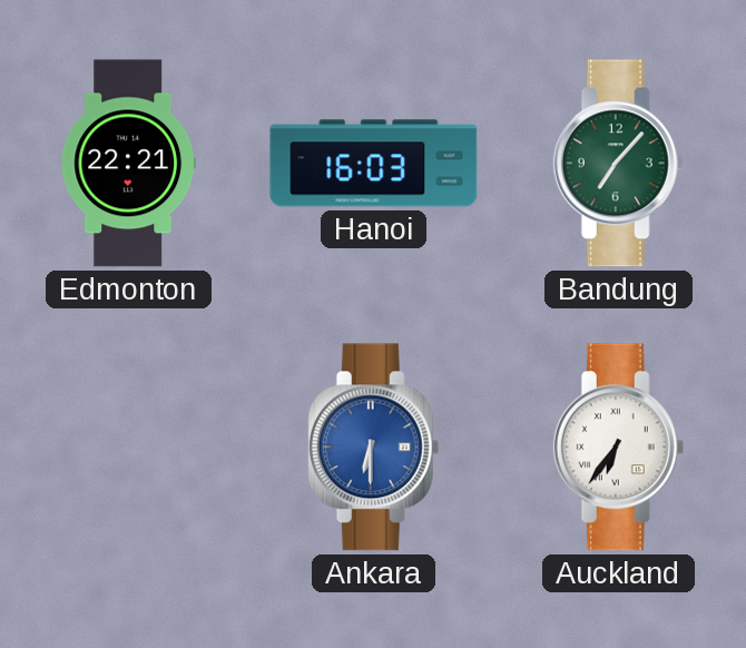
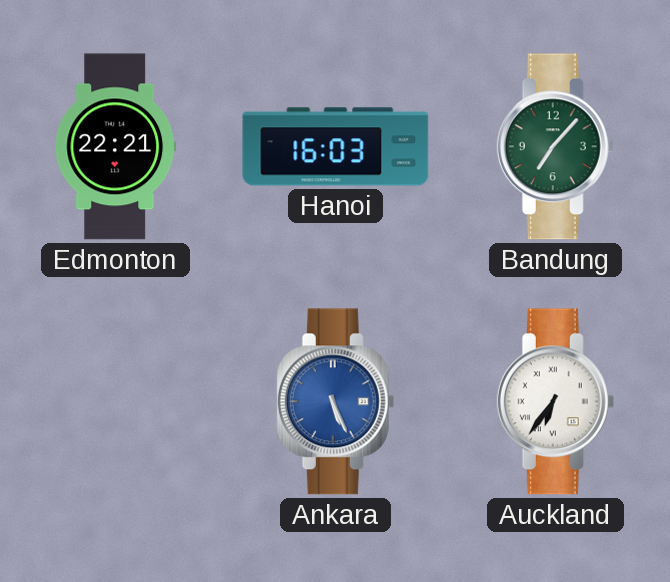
Ankara: 6:30 -> 5:26
